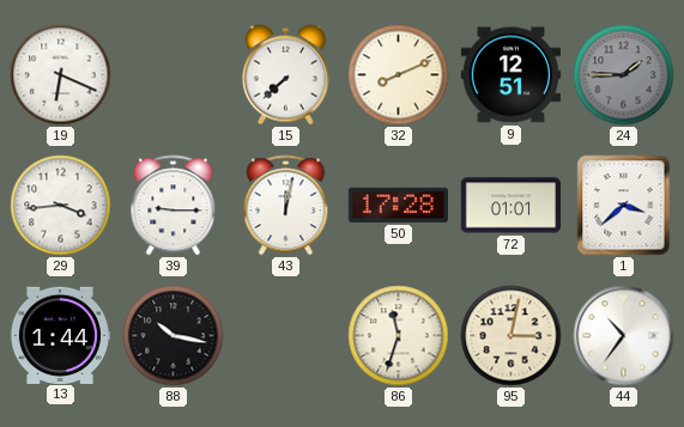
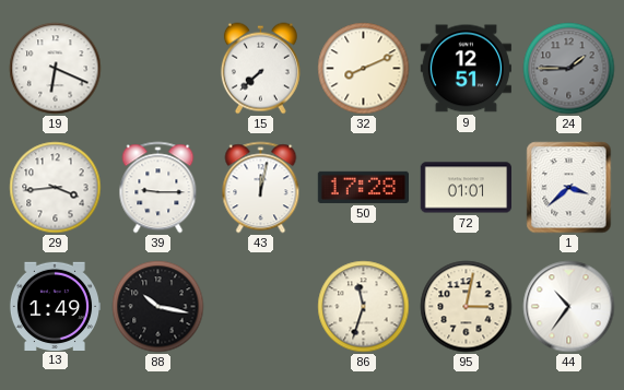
13: 1:44 -> 1:49
